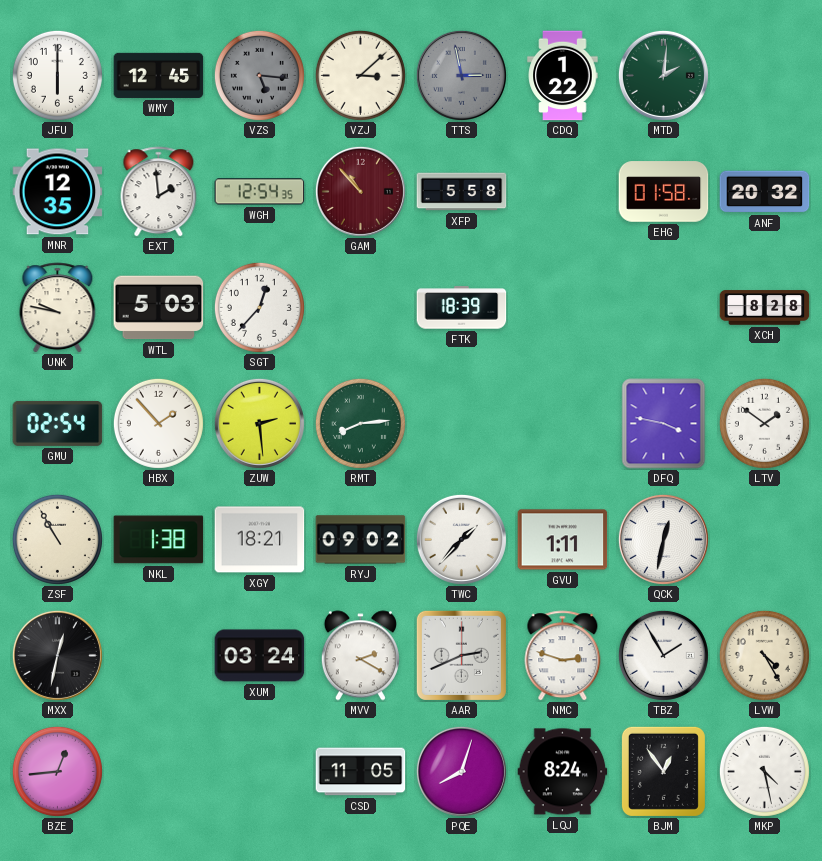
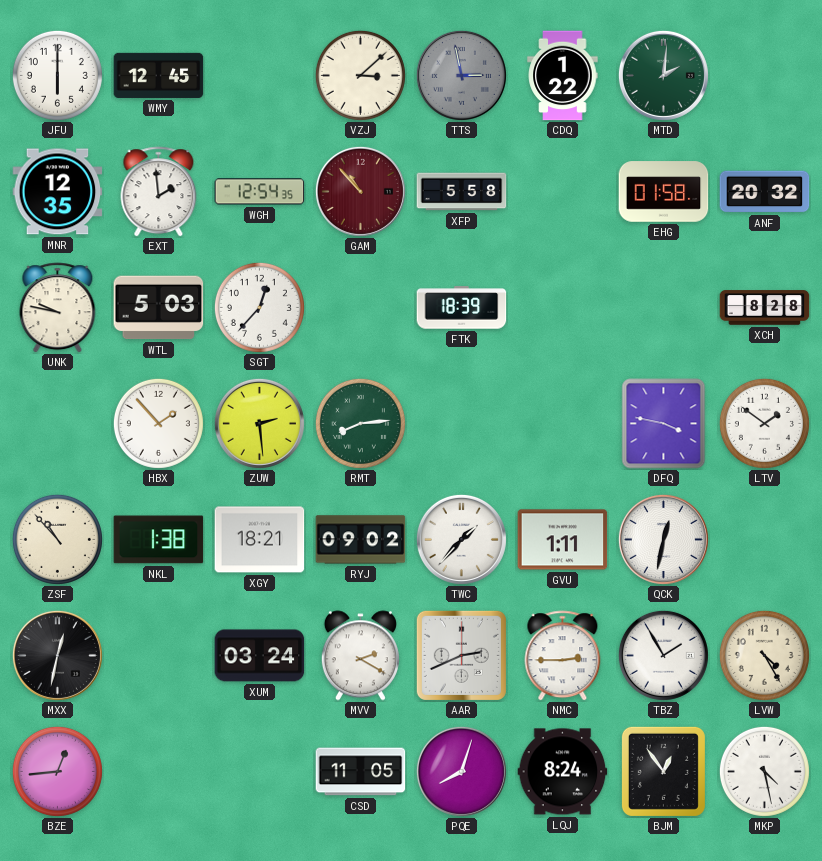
VZS: 5:16 -> none
GMU: 02:54 -> none
ZSF: 10:55 -> 10:53
NMC: 2:48 -> 2:45
